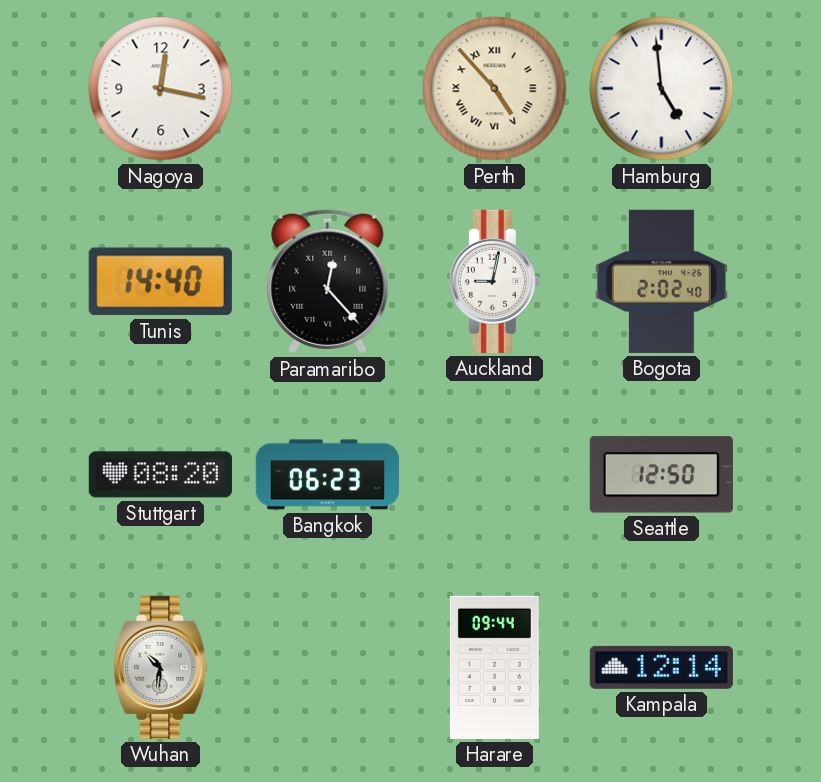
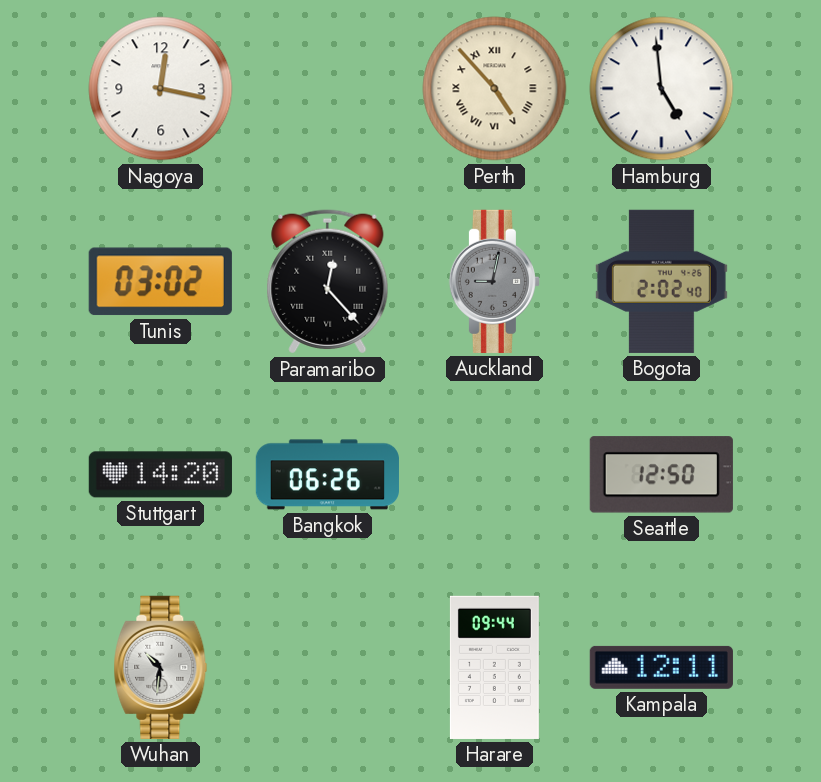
Tunis: 14:40 -> 03:02
Auckland dial: white -> grey
Stuttgart: 08:20 -> 14:20
Bangkok: 06:23 -> 06:26
Kampala: 12:14 -> 12:11
